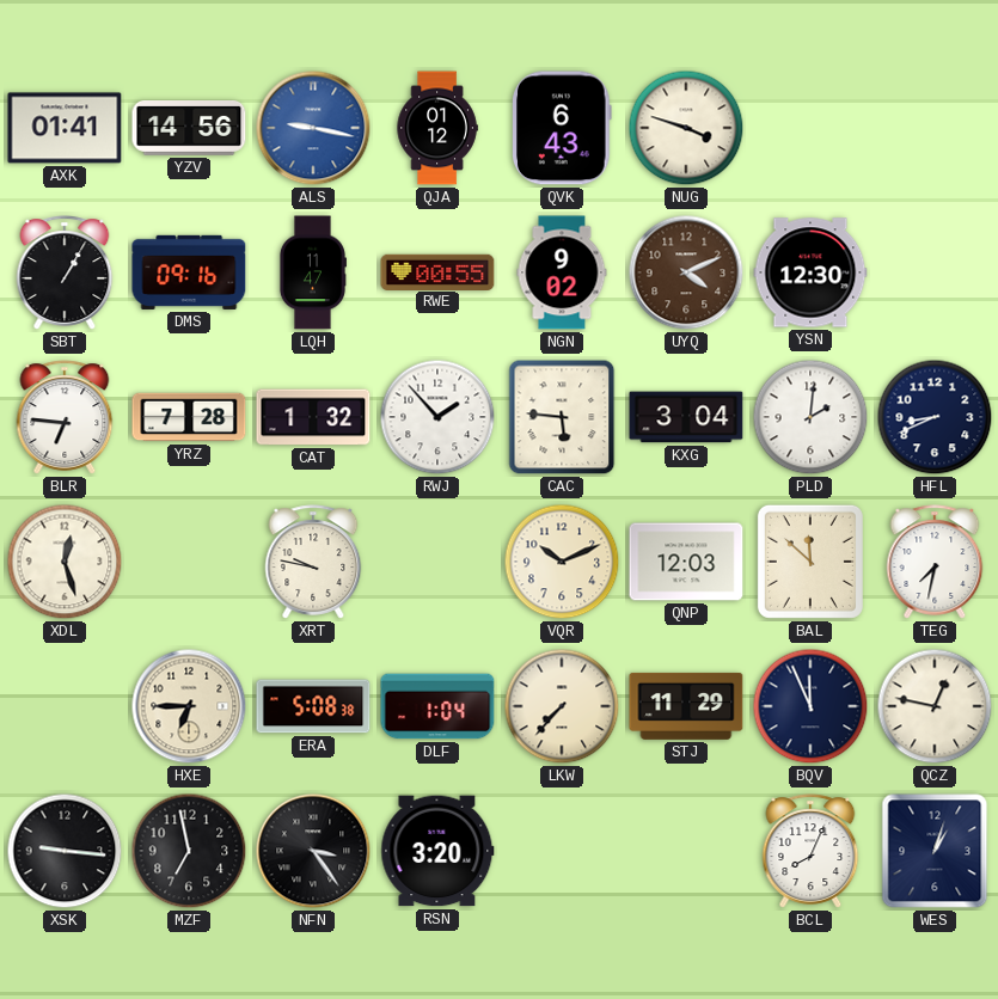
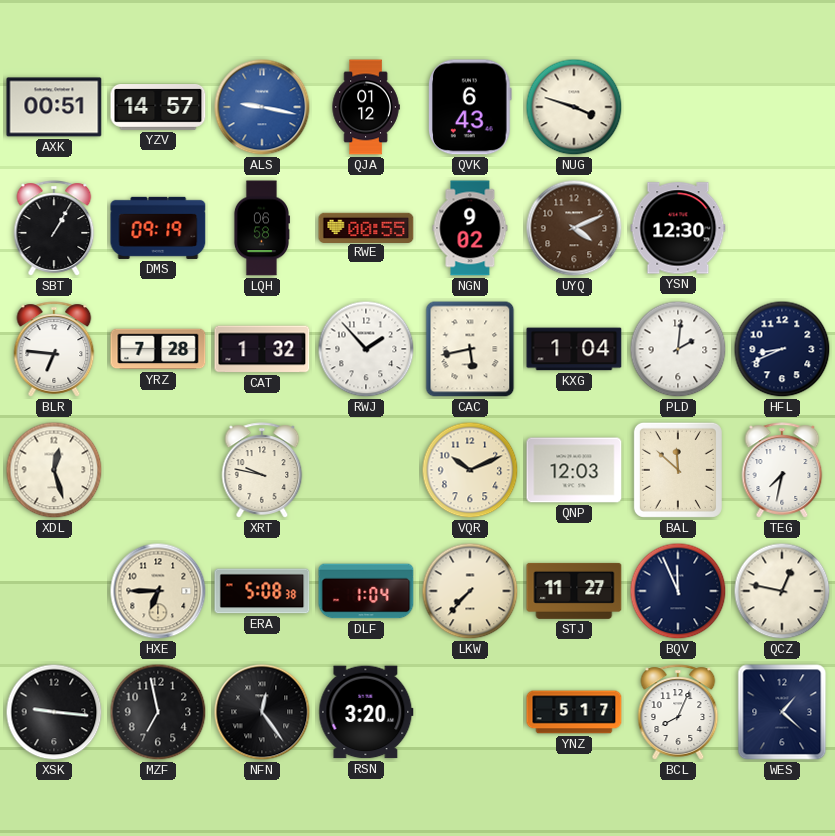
AXK: 01:41 -> 00:51
YZV: 14:56 -> 14:57
DMS: 09:16 -> 09:19
LQH: 11:47 -> 06:58
CAC: 5:46 -> 5:43
KXG: 3:04 -> 1:04
STJ: 11:29 -> 11:27
NFN: 3:24 -> 12:24
YNZ: none -> 5:17
WES: 1:03 -> 1:22
